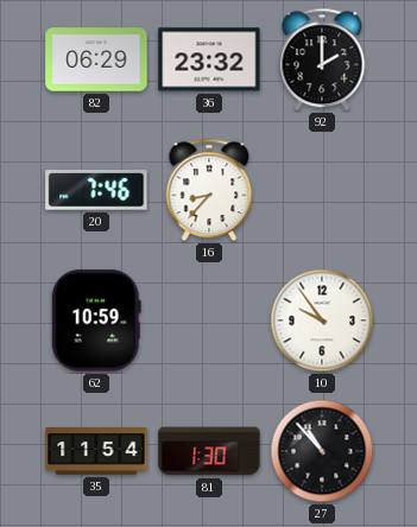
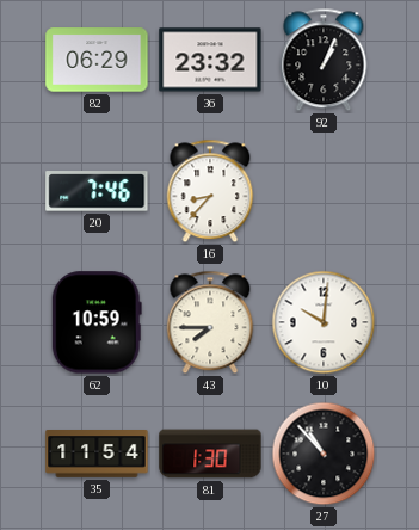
92: 2:00 -> 1:04
43: none -> 7:45
10: 9:54 -> 10:01
